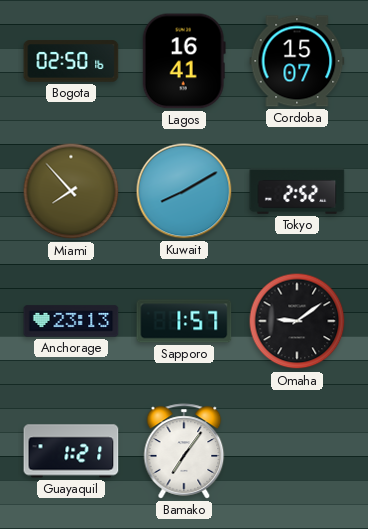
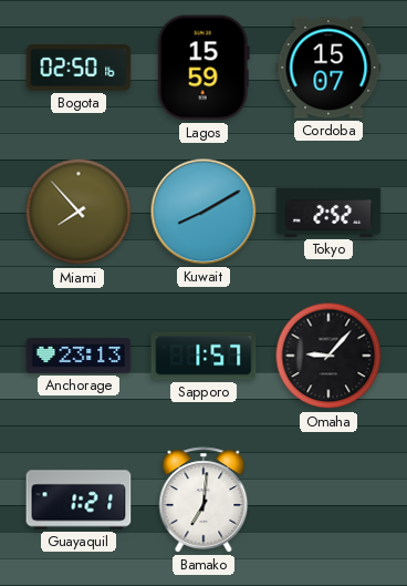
Lagos: 16:41 -> 15:59
Omaha: 9:09 -> 9:07
Bamako: 7:06 -> 7:01
